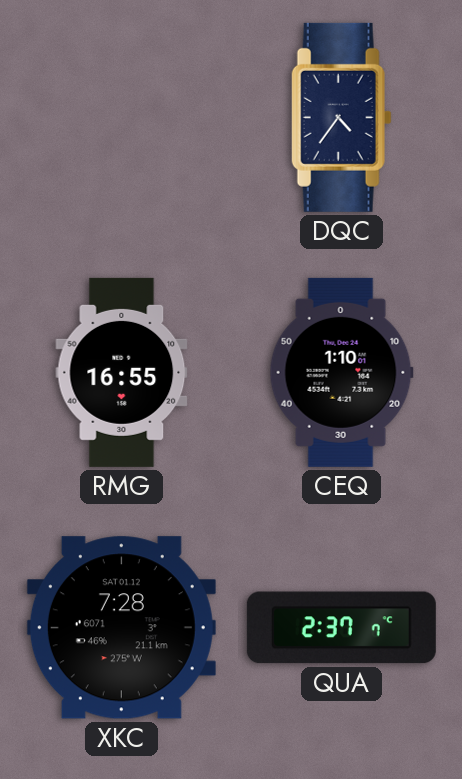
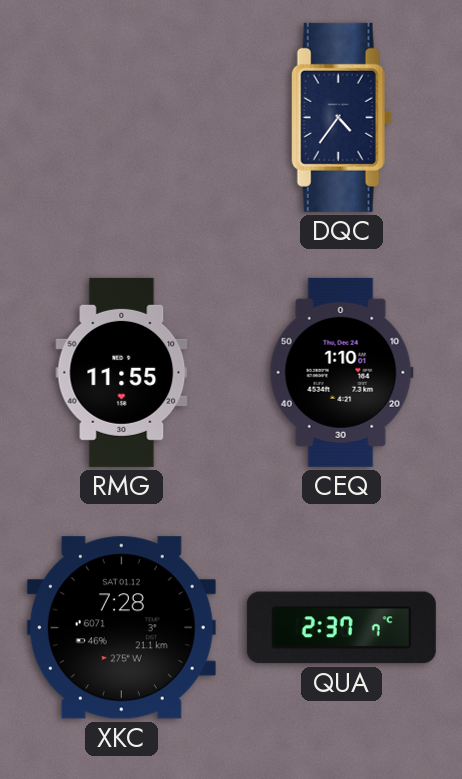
RMG: 16:55 -> 11:55
